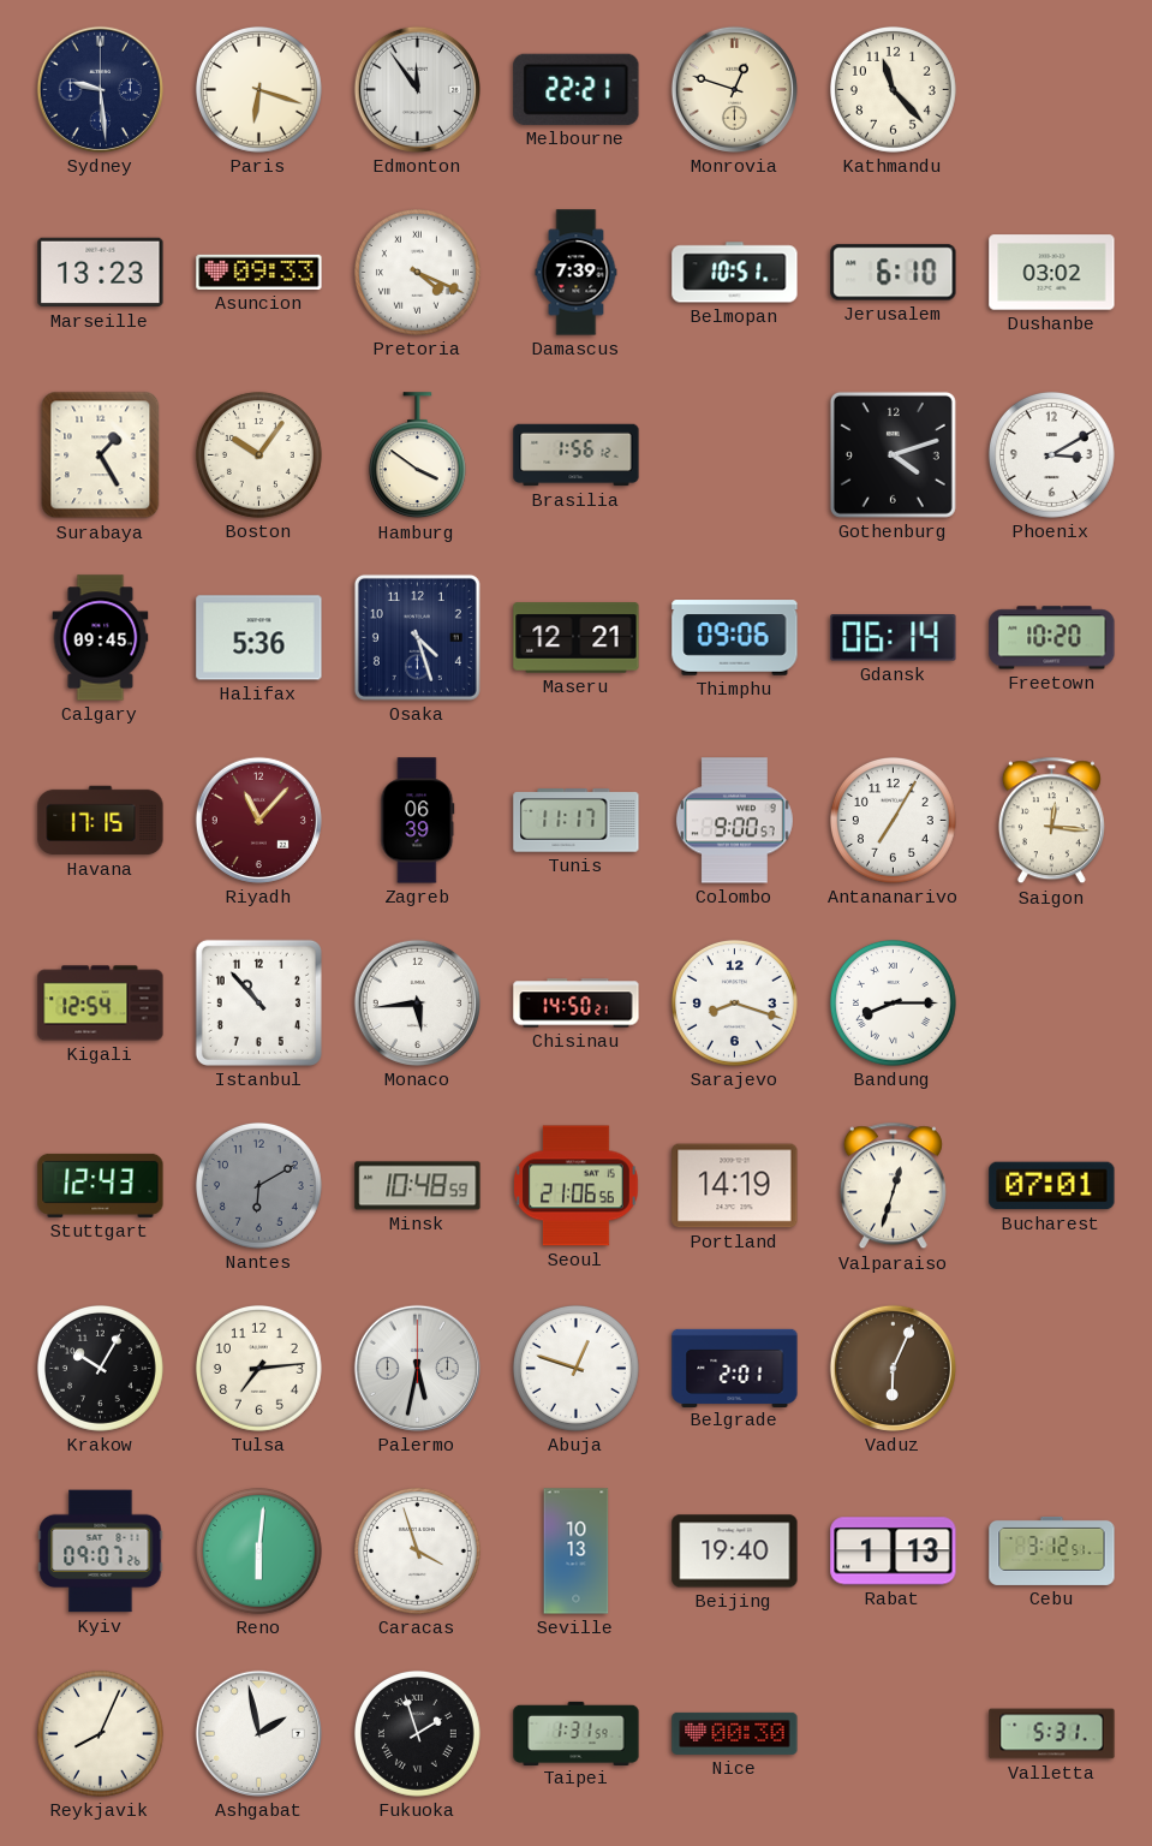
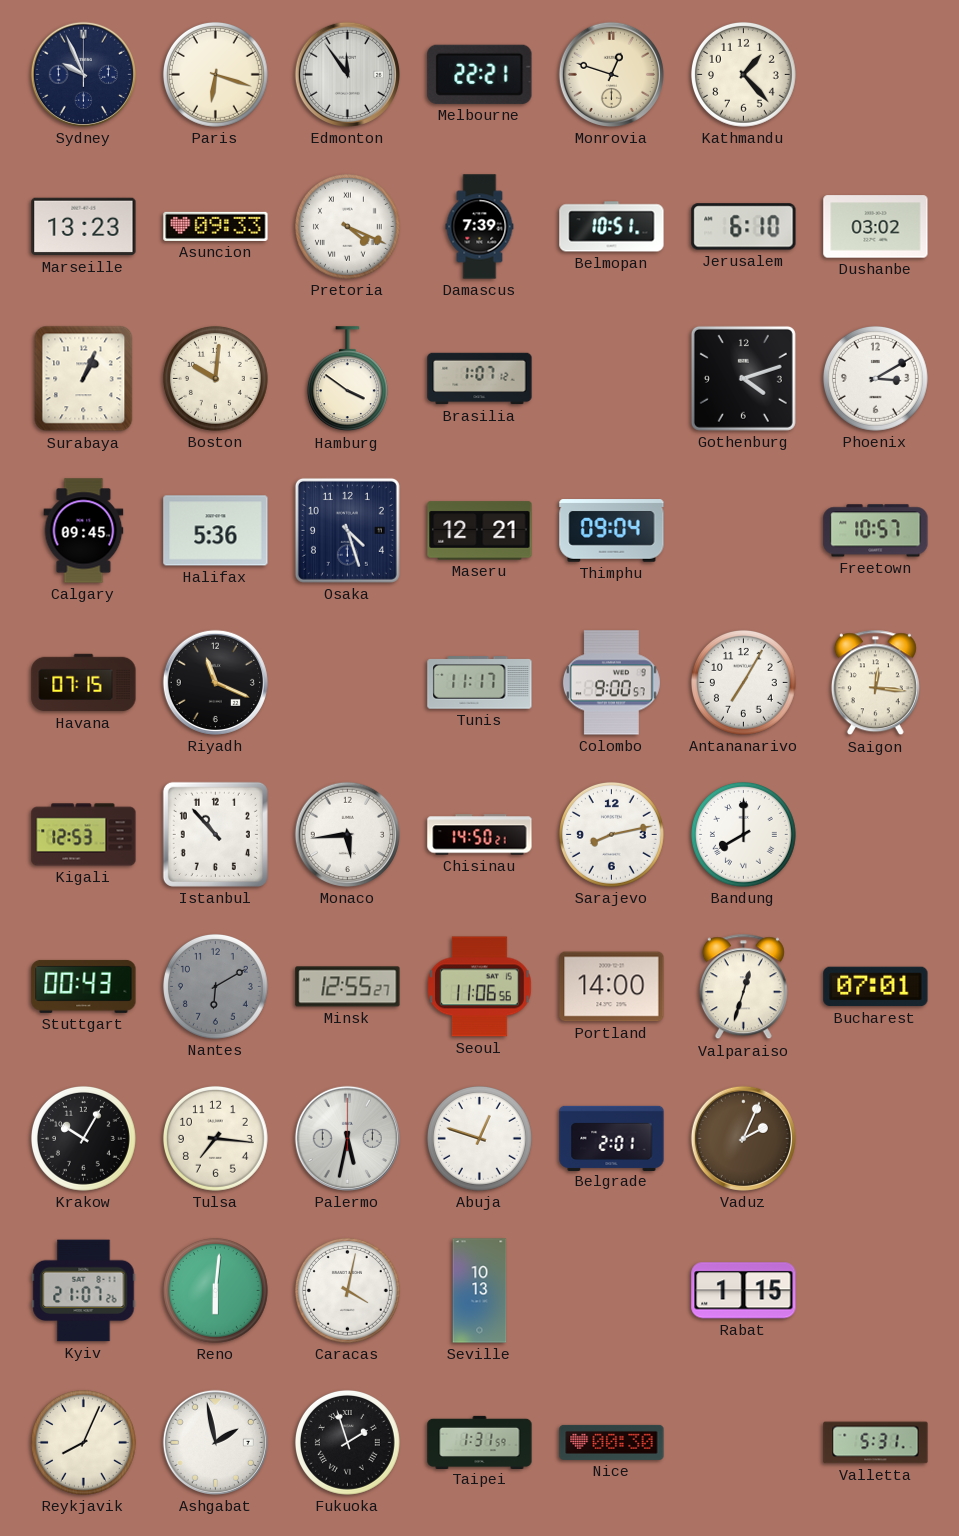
Sydney: 9:29 -> 9:56
Kathmandu: 11:23 -> 1:23
Surabaya: 1:25 -> 1:04
Boston: 10:06 -> 10:01
Brasilia: 1:56 -> 1:07
Thimphu: 09:06 -> 09:04
Gdansk: 06:14 -> none
Freetown: 10:20 -> 10:57
Havana: 17:15 -> 07:15
Riyadh: 11:07 -> 11:19
Riyadh dial: burgundy -> black
Zagreb: 06:39 -> none
Kigali: 12:54 -> 12:53
Sarajevo: 8:18 -> 8:13
Bandung: 8:15 -> 8:00
Stuttgart: 12:43 -> 00:43
Minsk: 10:48 -> 12:55
Seoul: 21:06 -> 11:06
Portland: 14:19 -> 14:00
Tulsa: 7:14 -> 7:16
Vaduz: 6:04 -> 2:04
Kyiv: 09:07 -> 21:07
Caracas: 3:57 -> 4:02
Beijing: 19:40 -> none
Rabat: 1:13 -> 1:15
Cebu: 3:12 -> none
